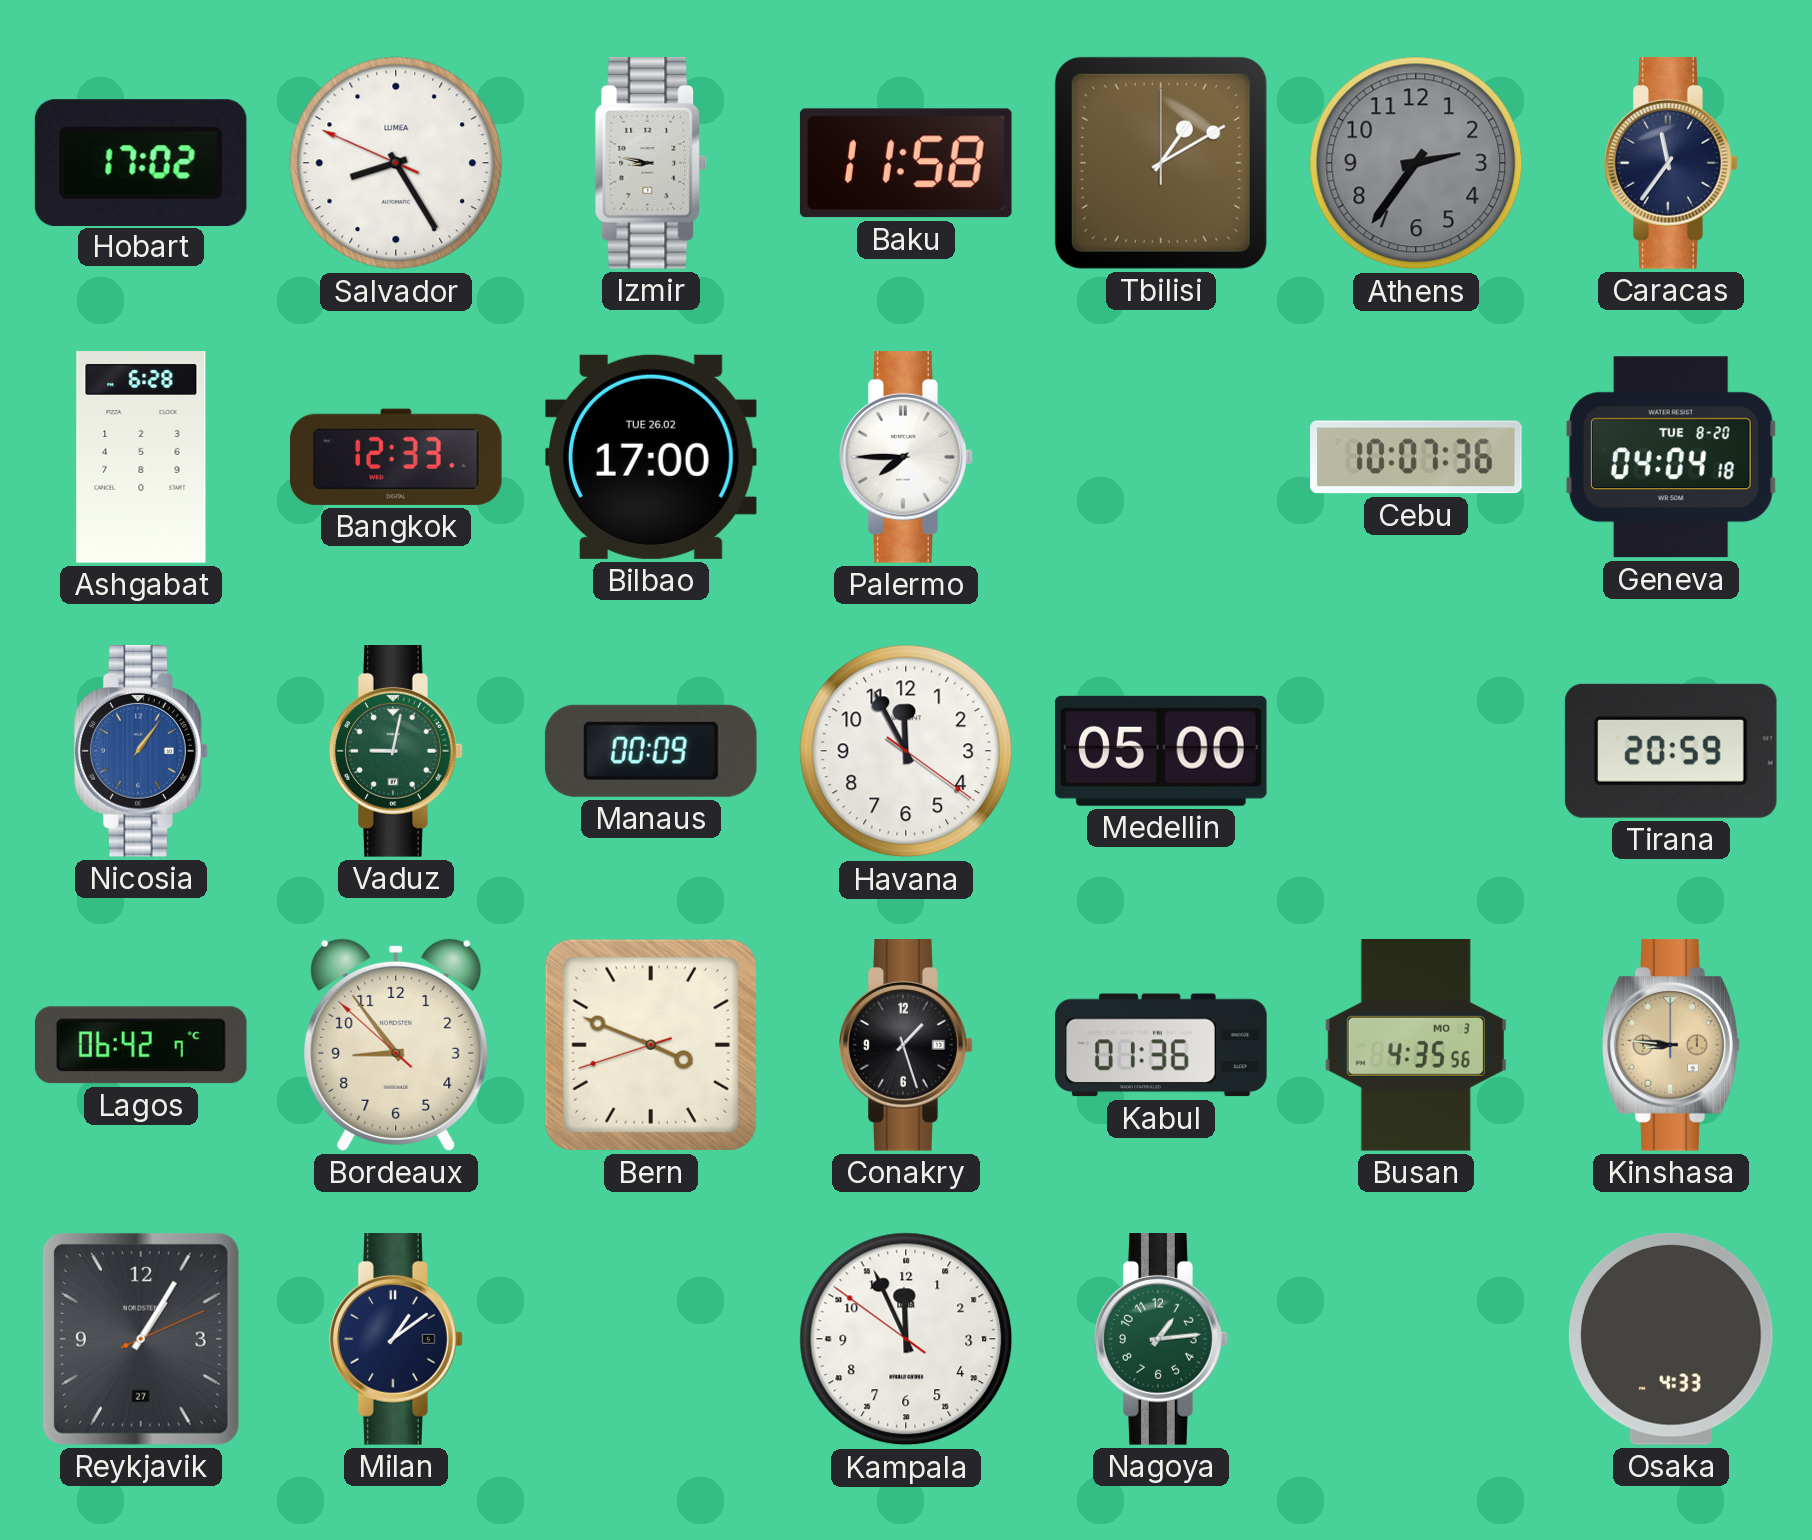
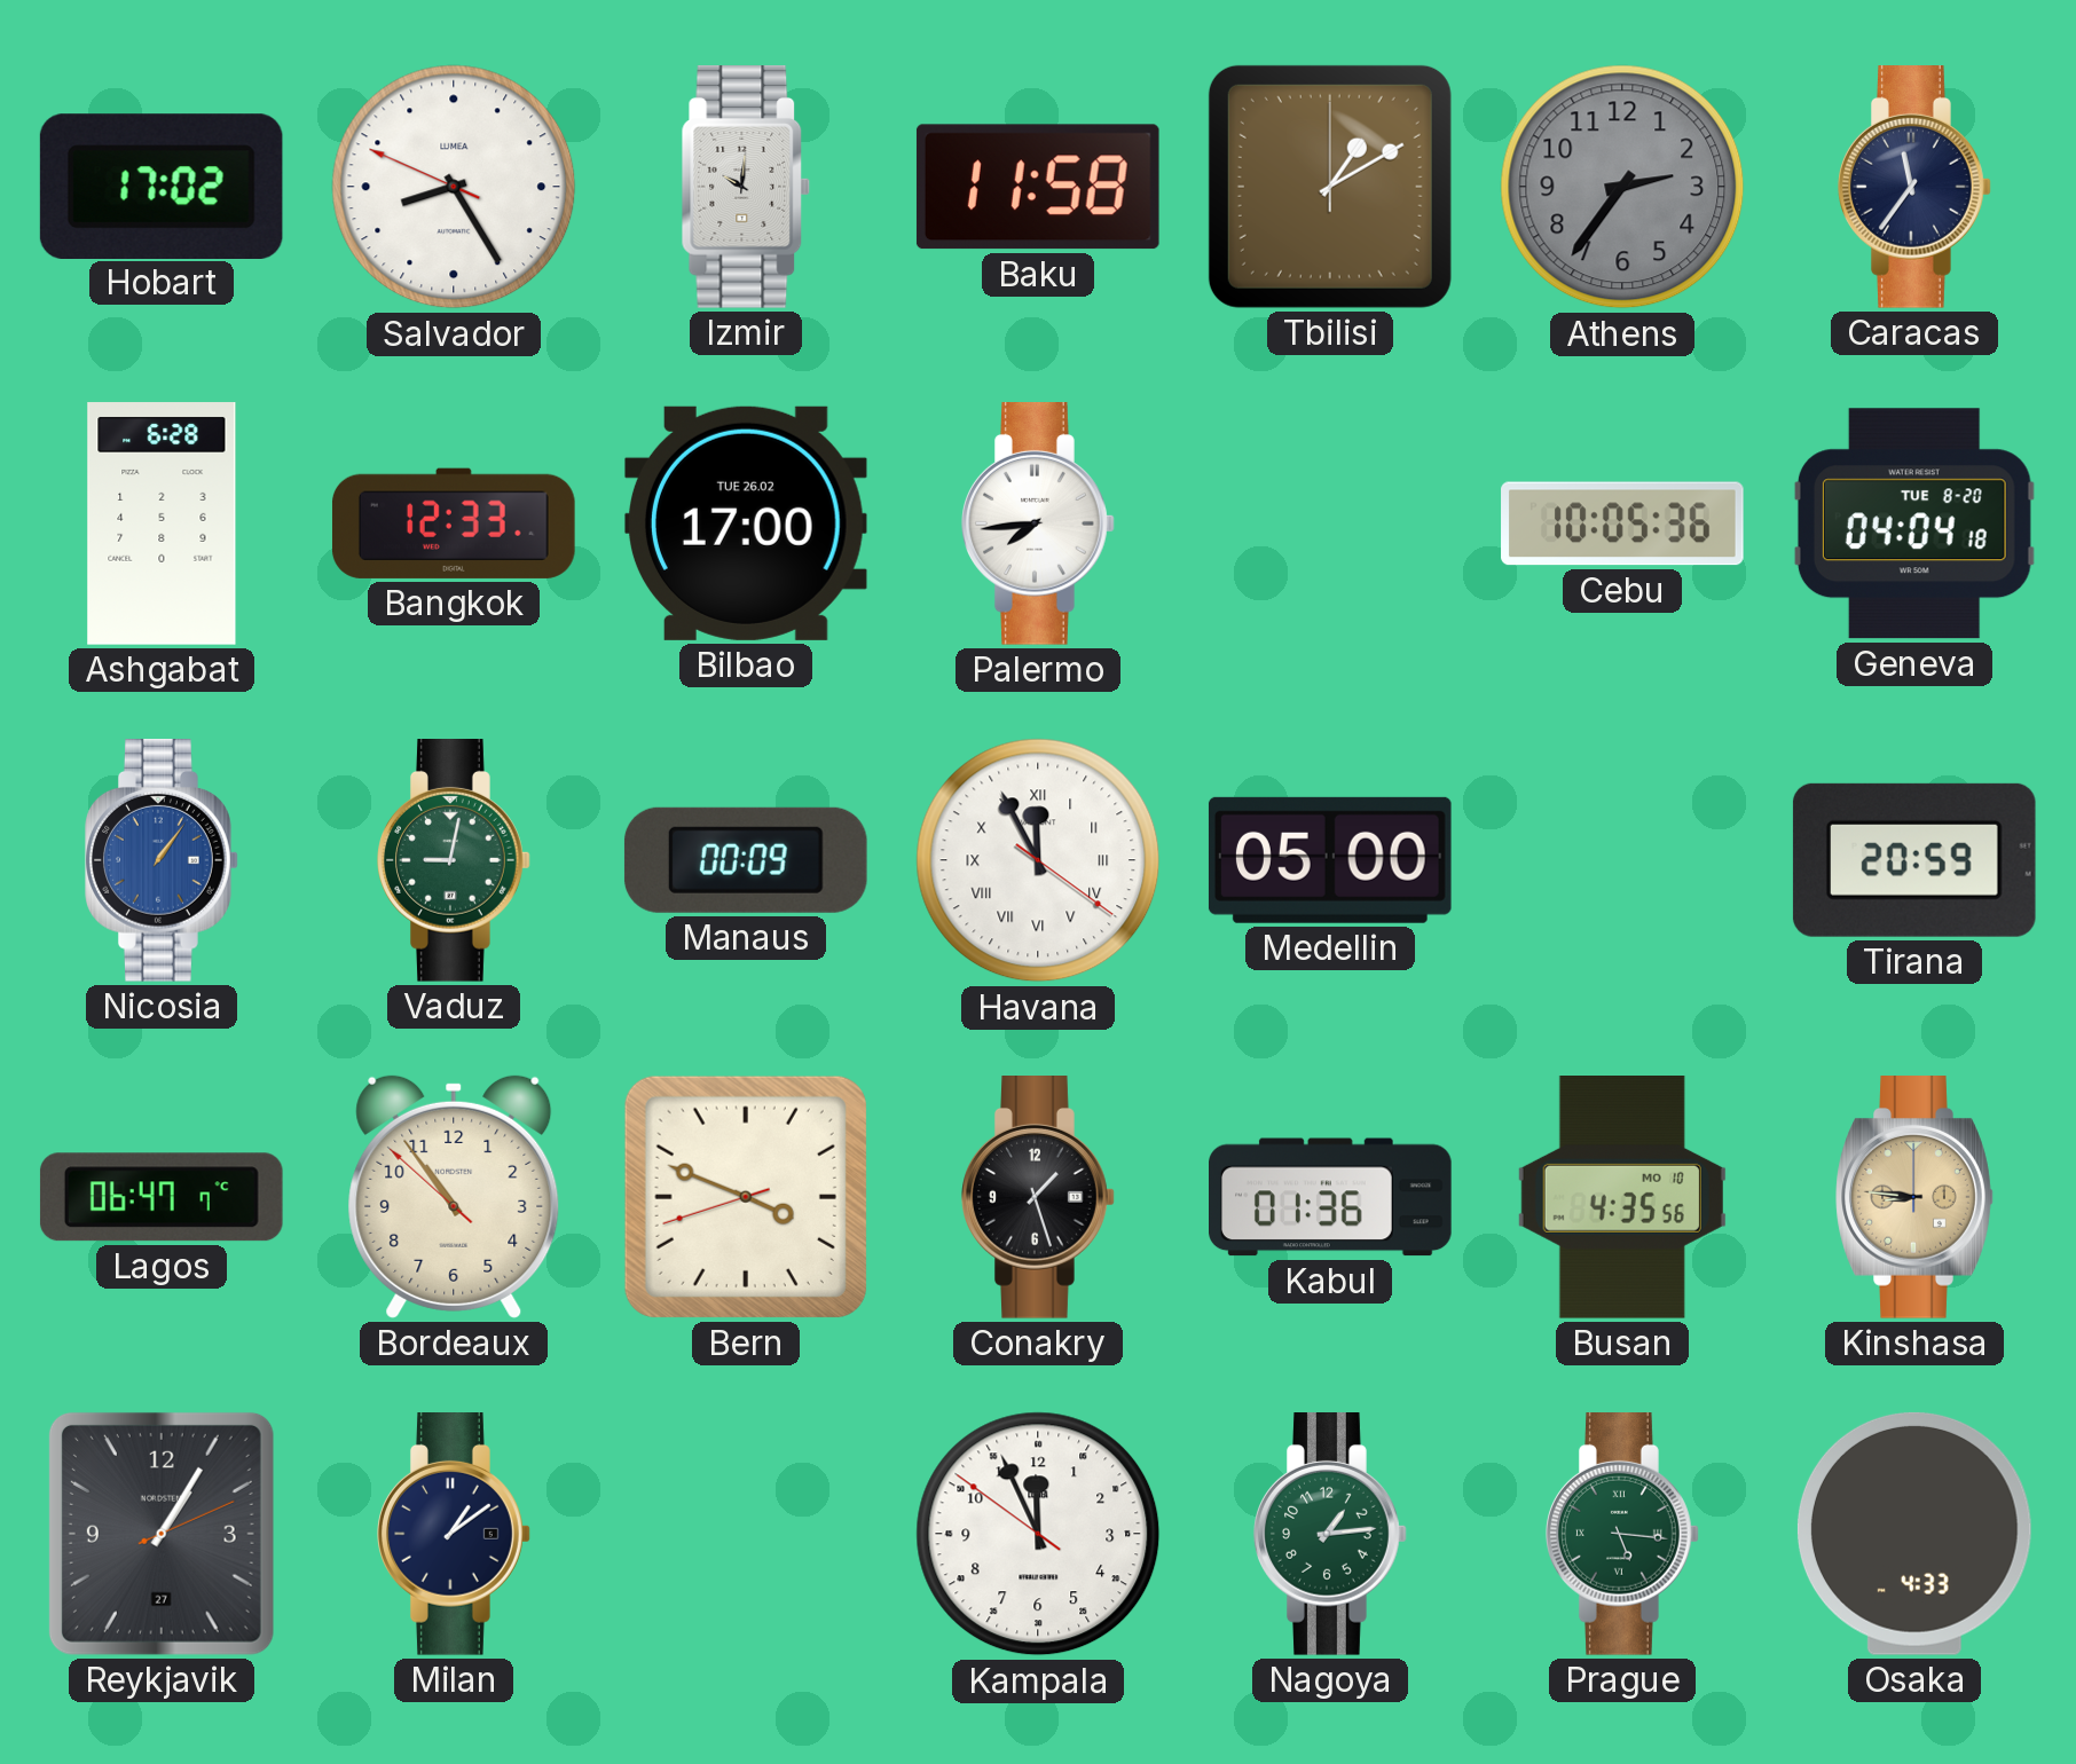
Izmir: 8:47 -> 10:01
Palermo: 7:45 -> 7:44
Cebu: 10:07 -> 10:05
Havana numerals: Arabic -> Roman
Lagos: 06:42 -> 06:47
Bordeaux: 8:53 -> 10:53
Busan date: MO 3 -> MO 10
Prague: none -> 5:16
